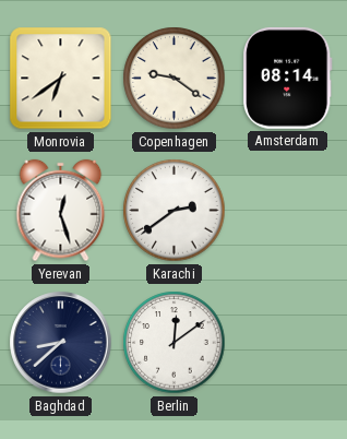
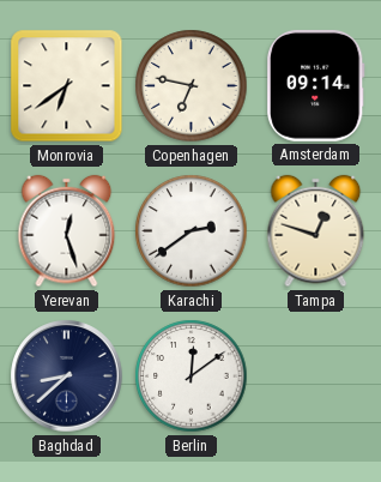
Copenhagen: 9:21 -> 6:47
Amsterdam: 08:14 -> 09:14
Tampa: none -> 12:48
